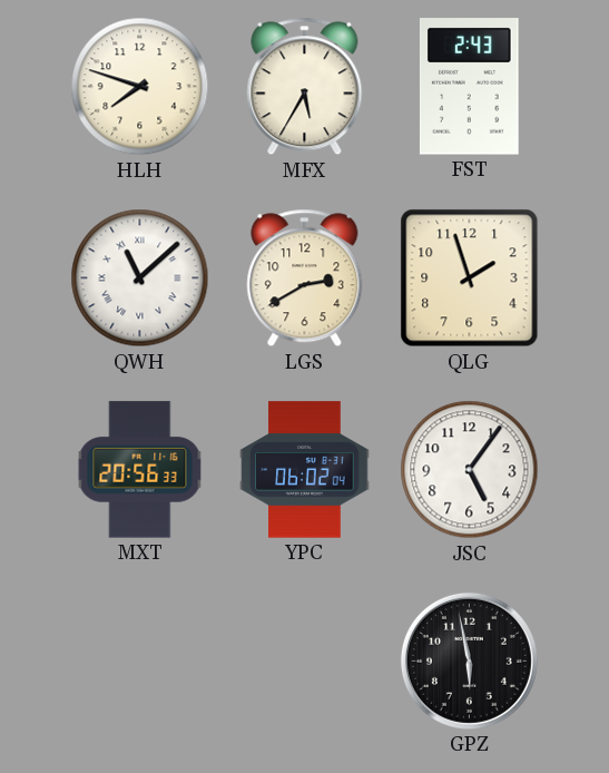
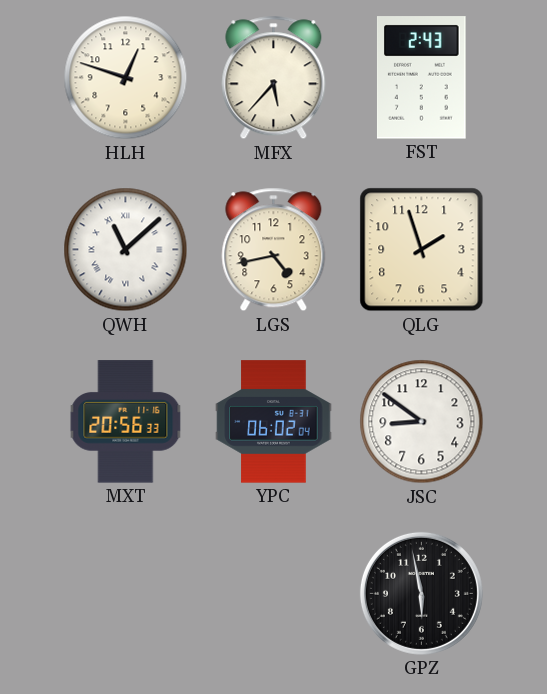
HLH: 7:48 -> 12:48
MFX: 5:35 -> 5:37
LGS: 2:40 -> 4:43
JSC: 5:06 -> 8:51
